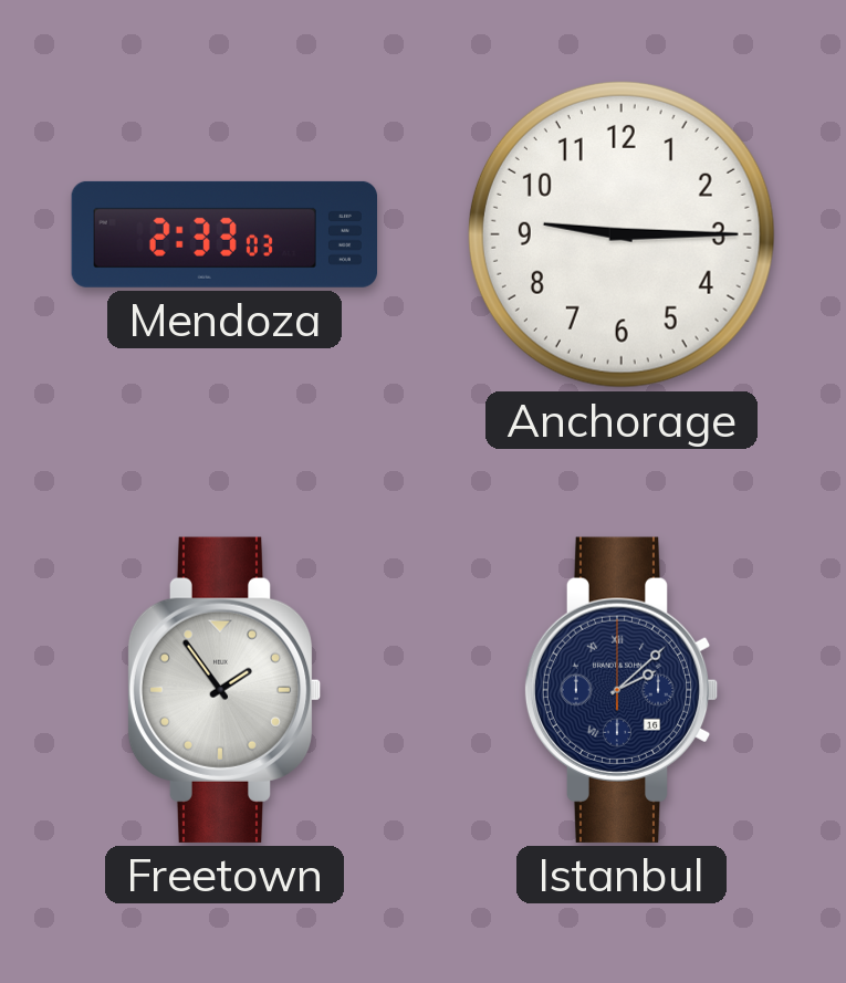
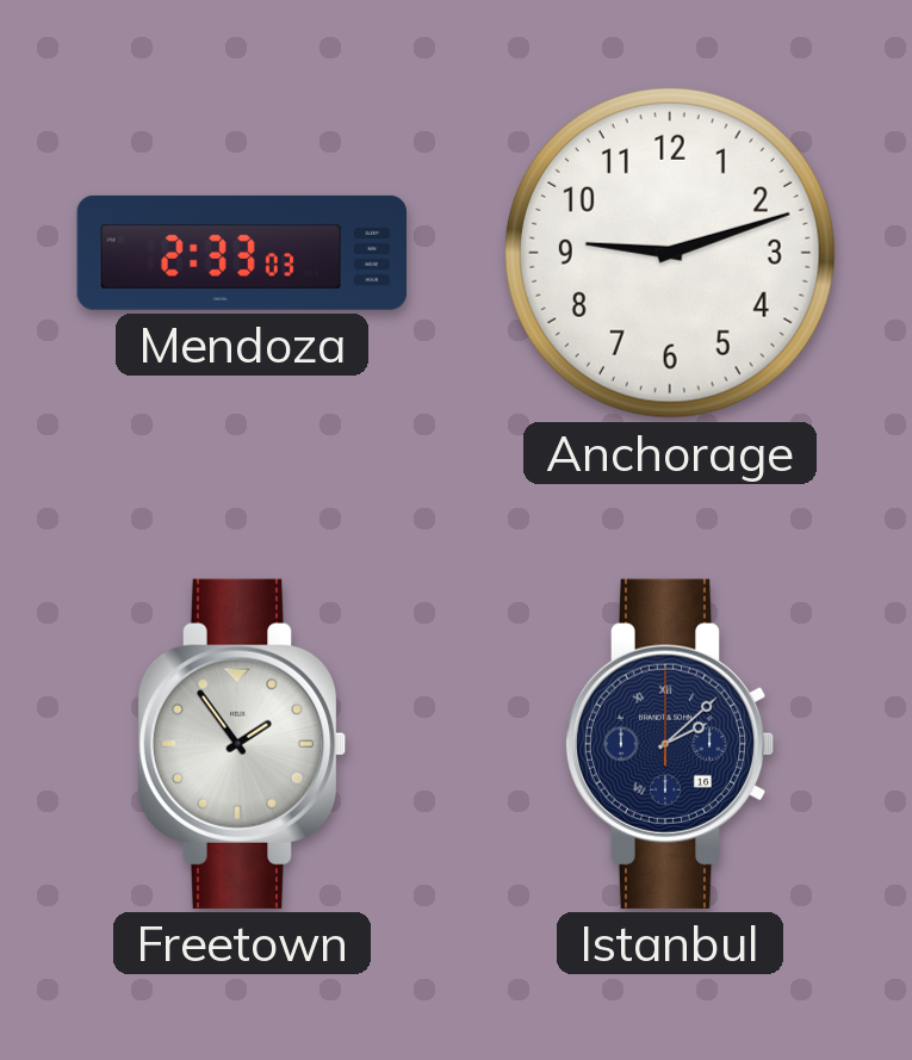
Anchorage: 9:15 -> 9:12
